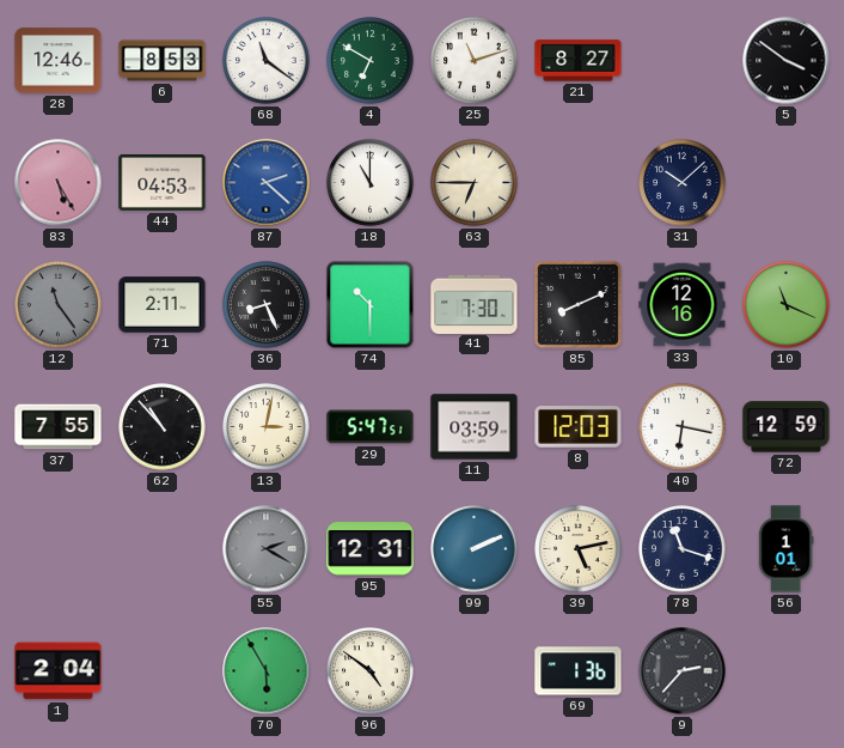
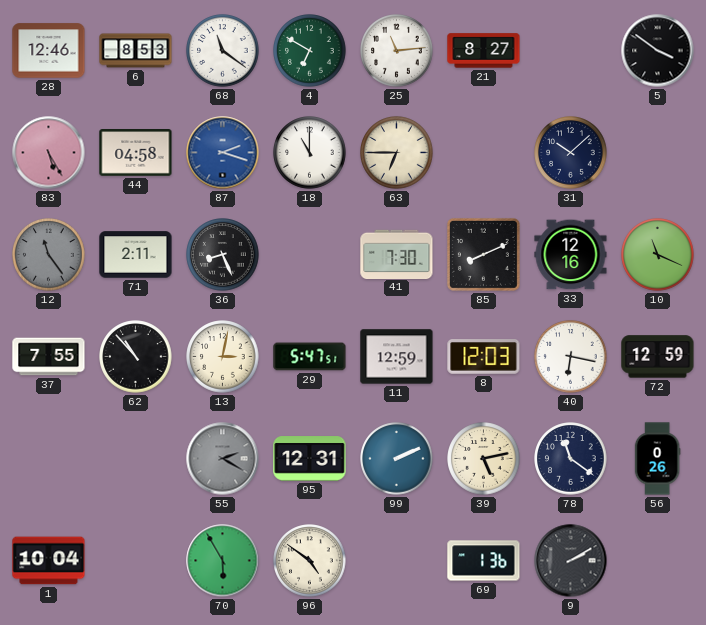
25: 11:12 -> 11:14
44: 04:53 -> 04:58
87: 2:22 -> 2:18
74: 10:30 -> none
11: 03:59 -> 12:59
78: 11:18 -> 11:21
56: 1:01 -> 0:26
1: 2:04 -> 10:04
9: 2:37 -> 2:10
